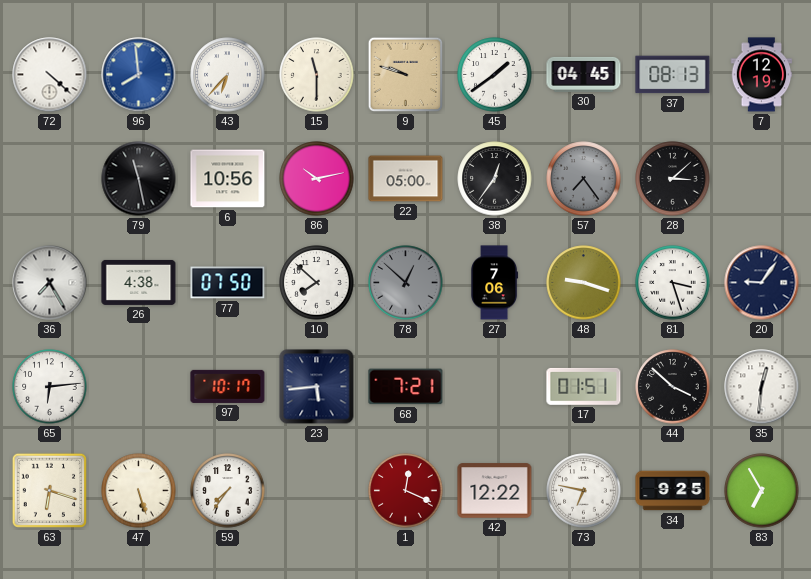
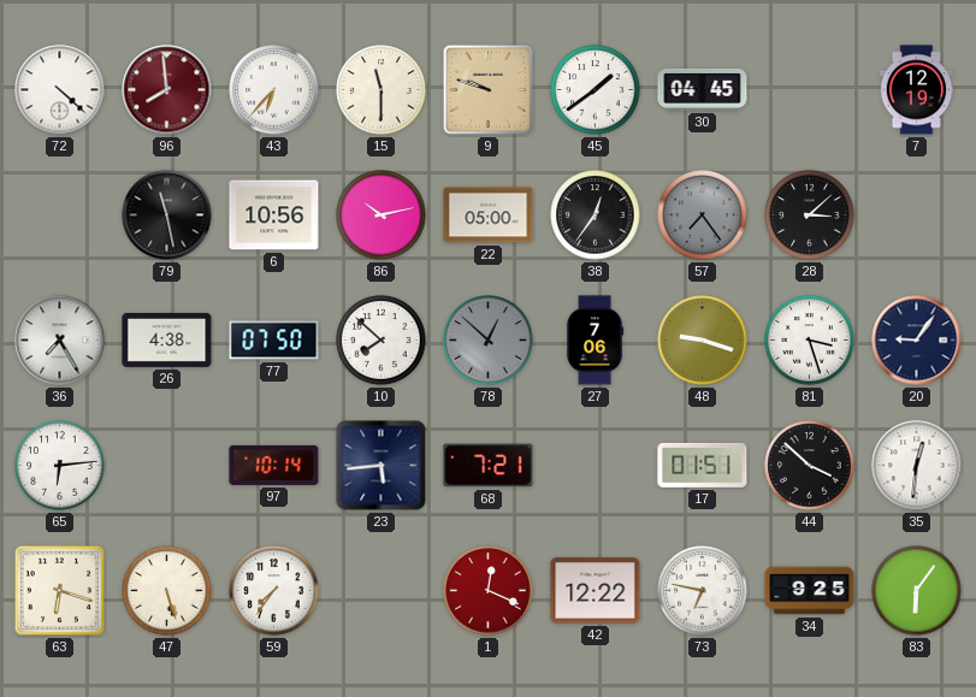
96 dial: blue -> burgundy
37: 08:13 -> none
97: 10:17 -> 10:14
83: 6:55 -> 6:06
